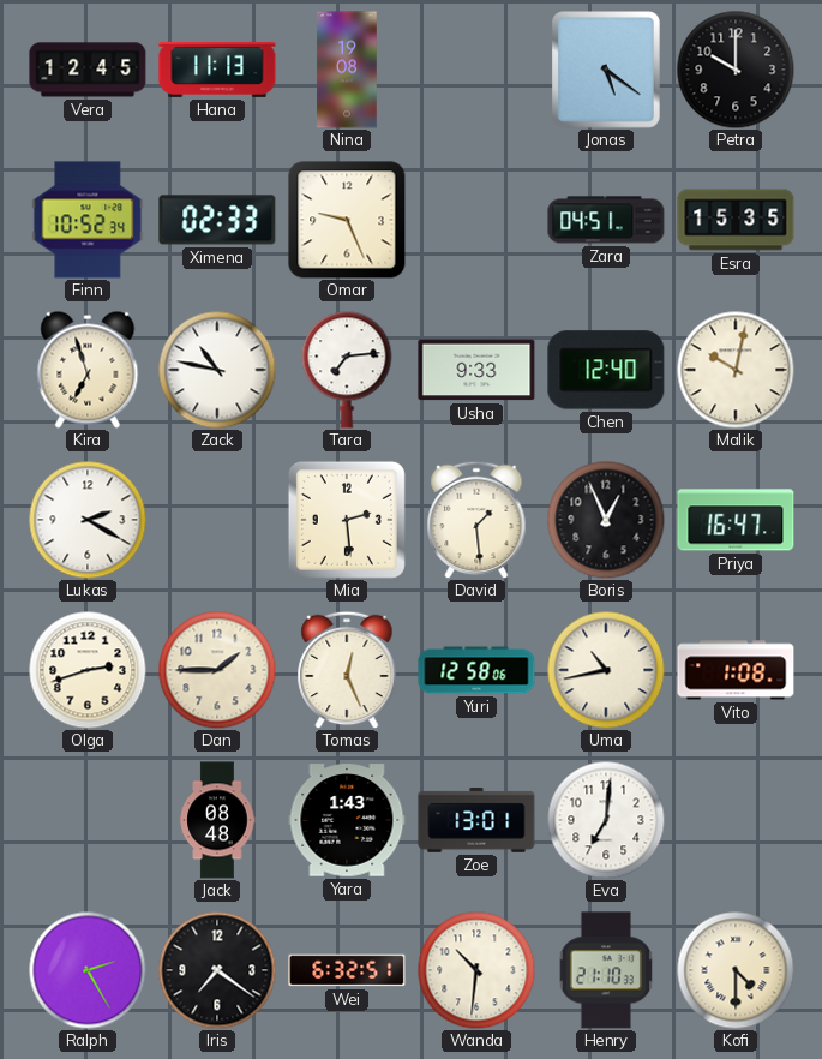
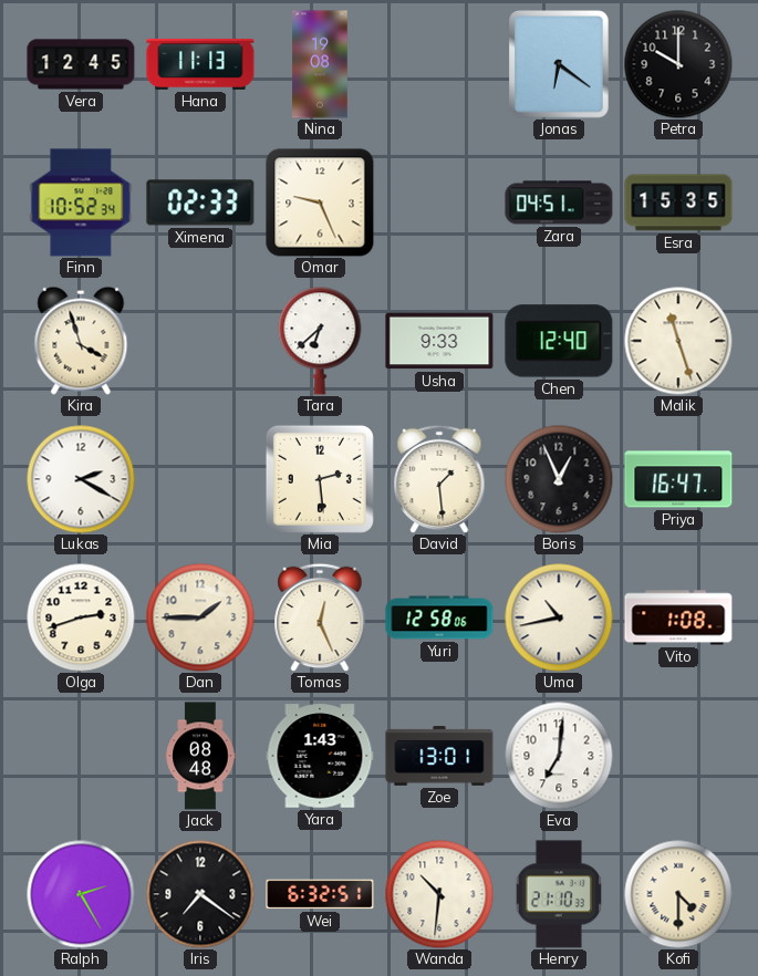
Jonas: 5:21 -> 6:21
Kira: 6:57 -> 3:57
Zack: 10:47 -> none
Tara: 7:14 -> 6:38
Malik: 10:02 -> 11:27
